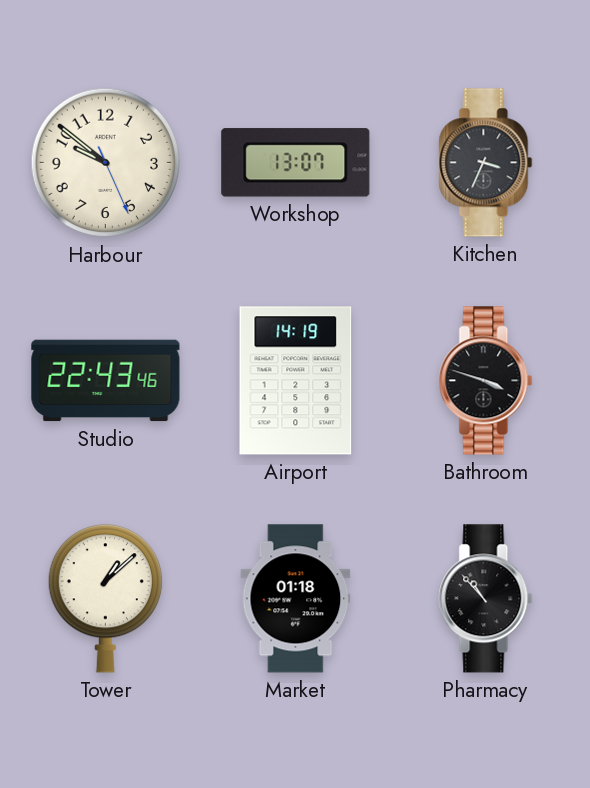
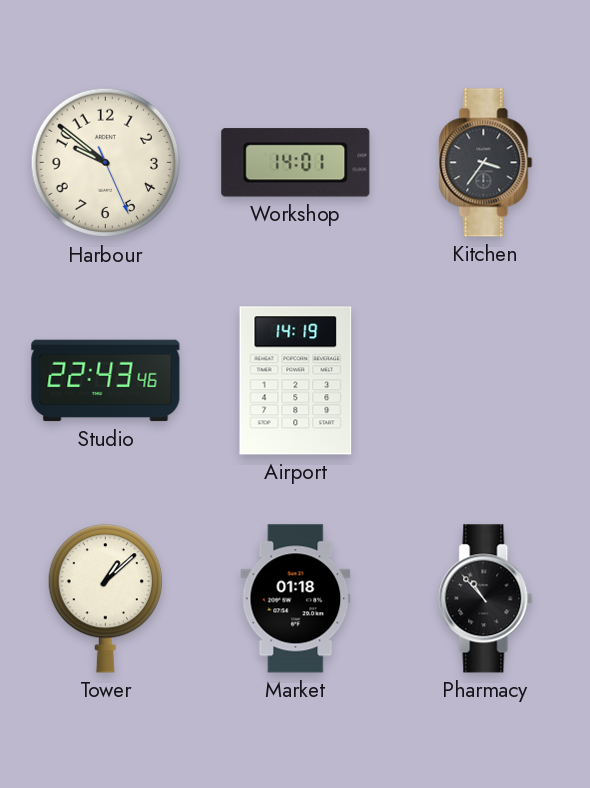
Workshop: 13:07 -> 14:01
Kitchen: 3:34 -> 3:36
Bathroom: 3:48 -> none
